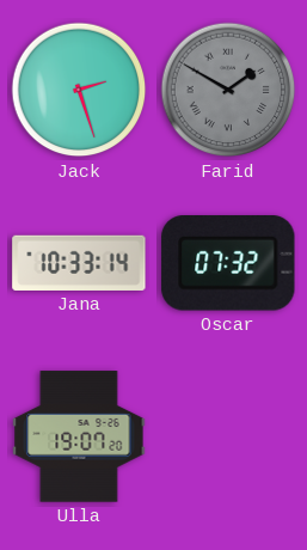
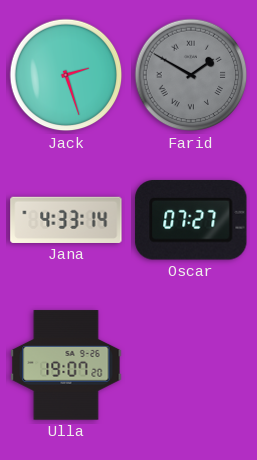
Jana: 10:33 -> 4:33
Oscar: 07:32 -> 07:27
